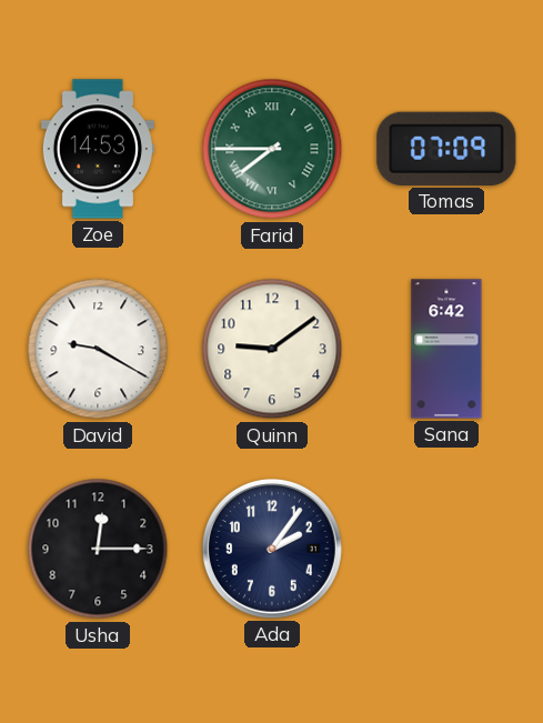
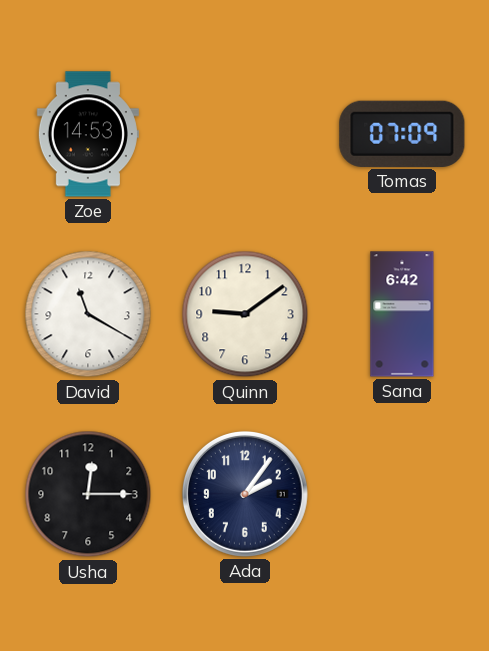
Farid: 7:45 -> none
David: 9:20 -> 11:20
